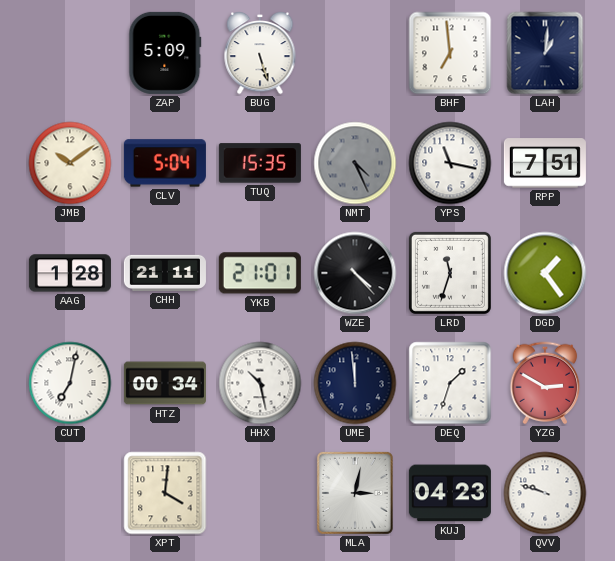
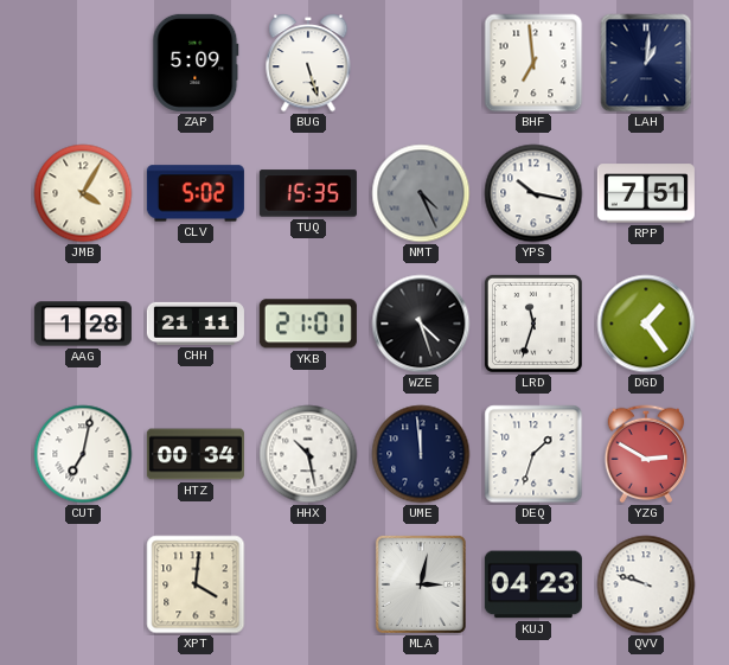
JMB: 10:09 -> 4:05
CLV: 5:04 -> 5:02
YPS: 11:17 -> 10:17
WZE: 4:23 -> 4:27
